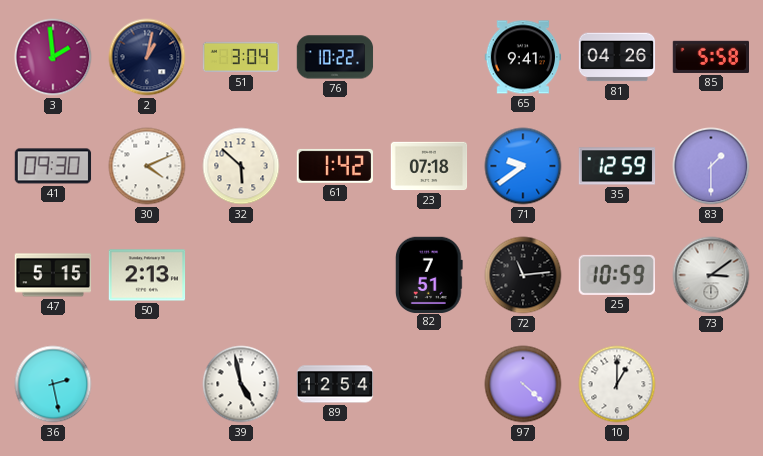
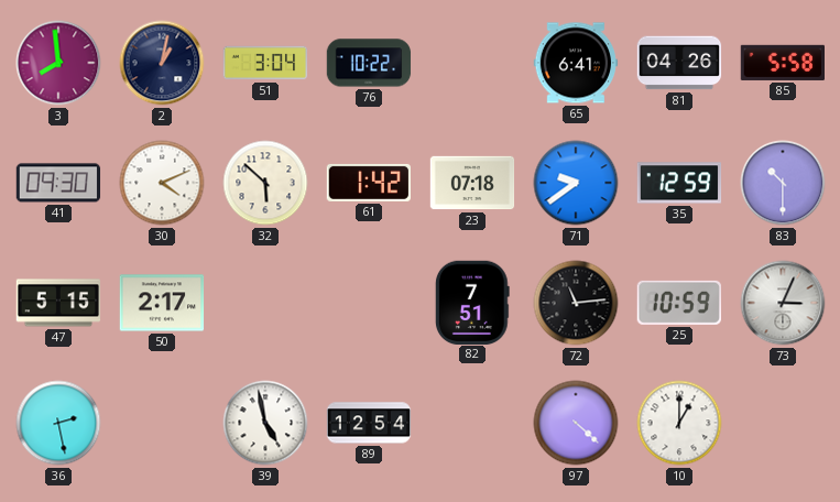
3: 1:59 -> 7:59
65: 9:41 -> 6:41
83: 1:30 -> 10:30
50: 2:13 -> 2:17
73: 3:09 -> 3:04
